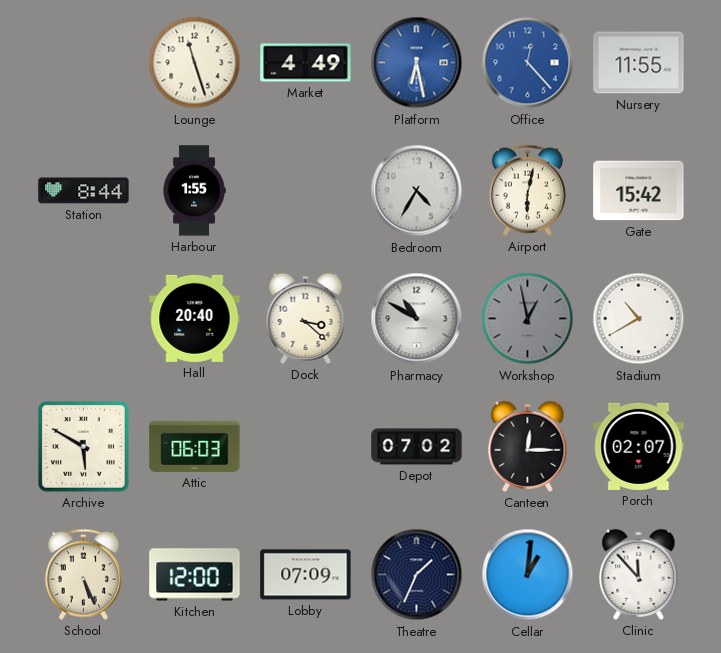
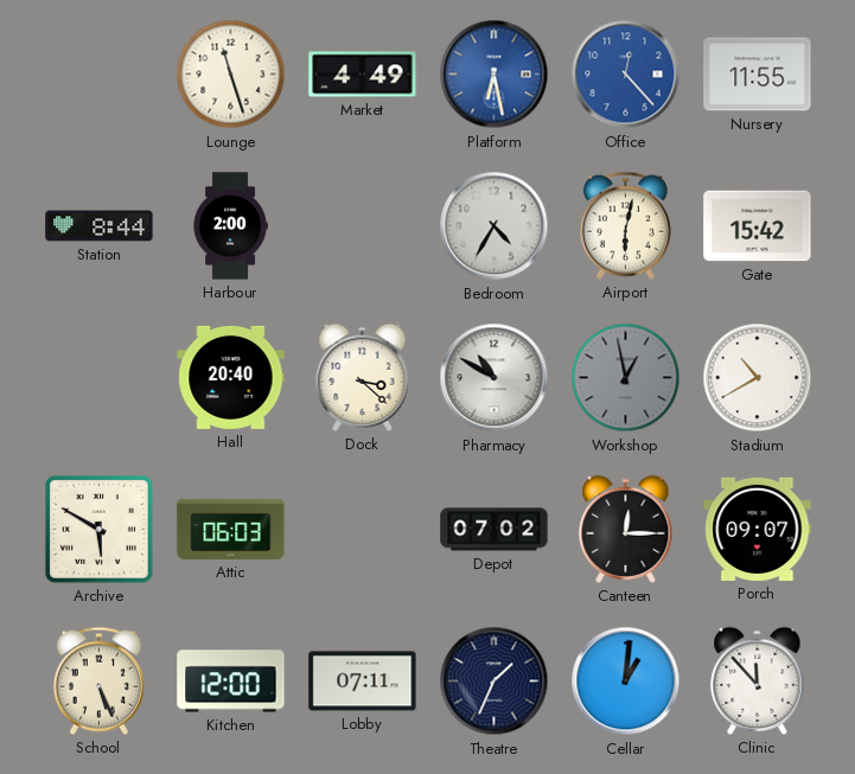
Harbour: 1:55 -> 2:00
Porch: 02:07 -> 09:07
Lobby: 07:09 -> 07:11
